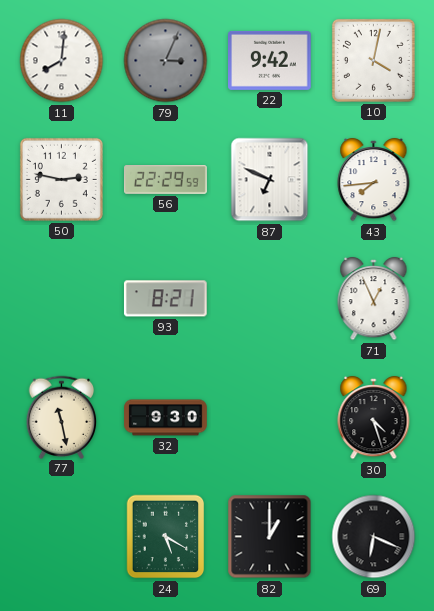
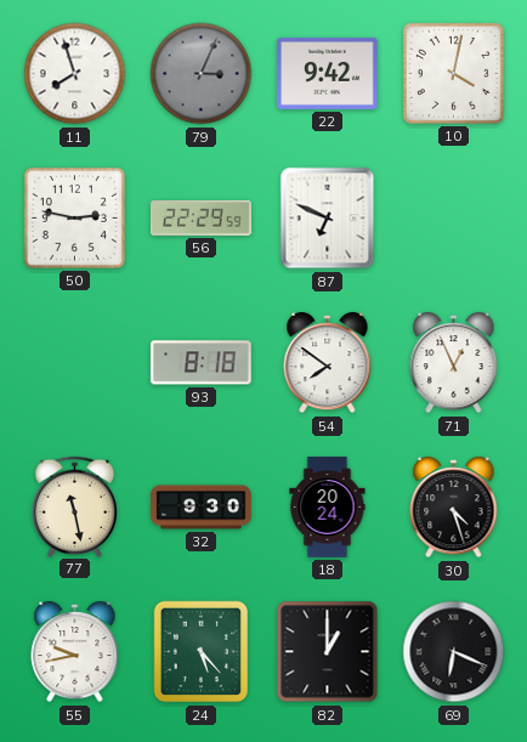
11: 8:01 -> 7:57
43: 7:44 -> none
93: 8:21 -> 8:18
54: none -> 7:51
18: none -> 20:24
55: none -> 9:43
24: 5:20 -> 5:23
